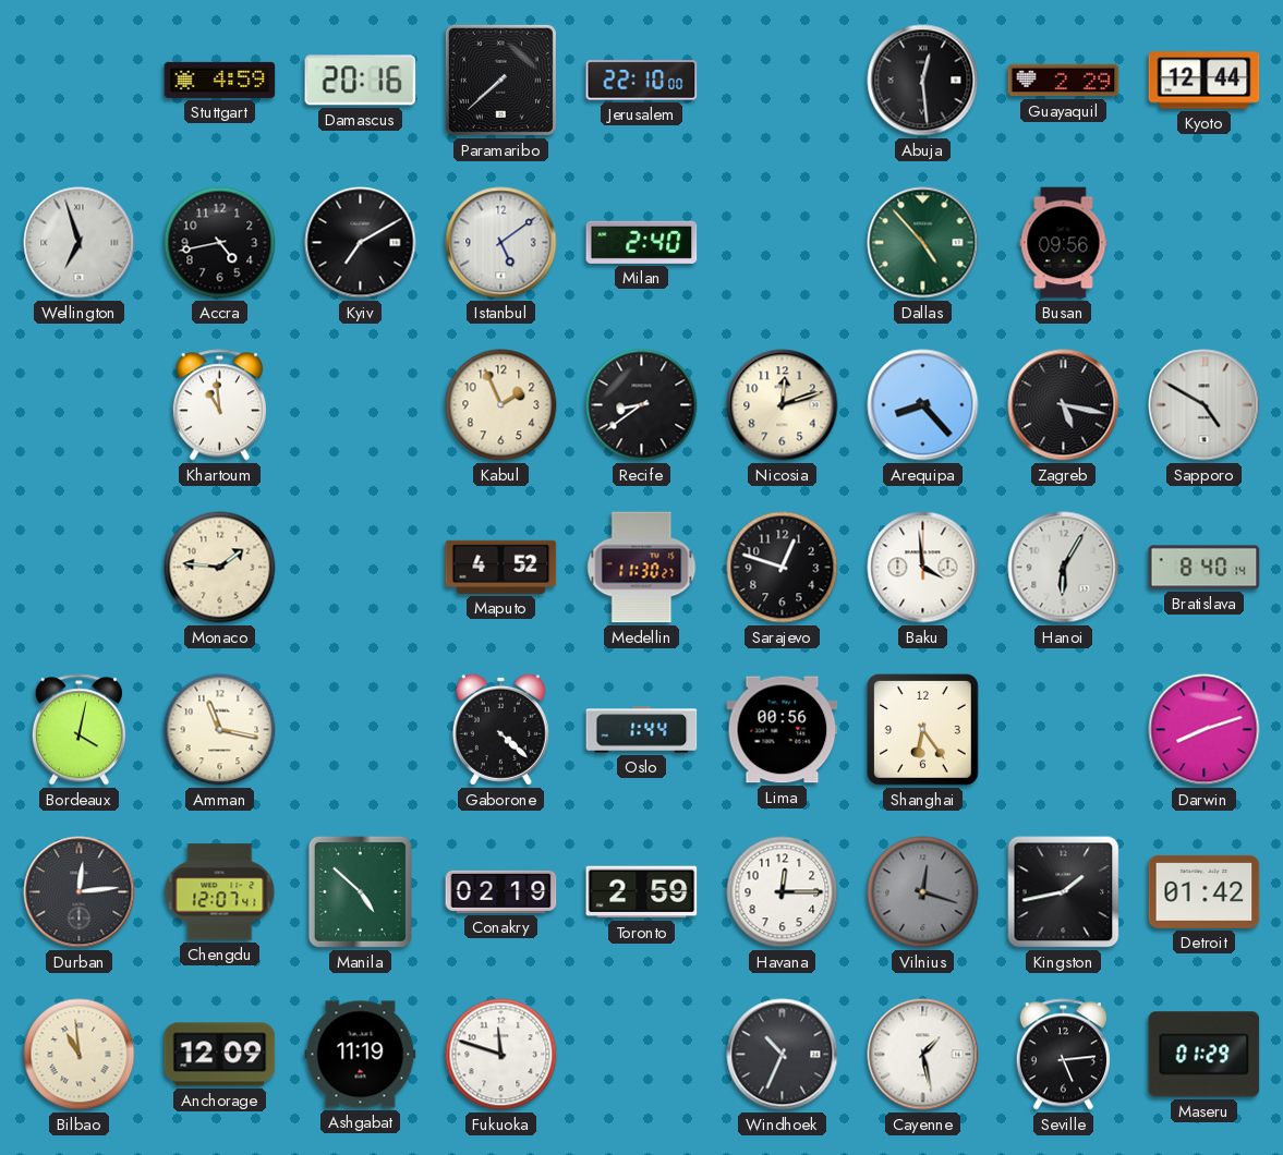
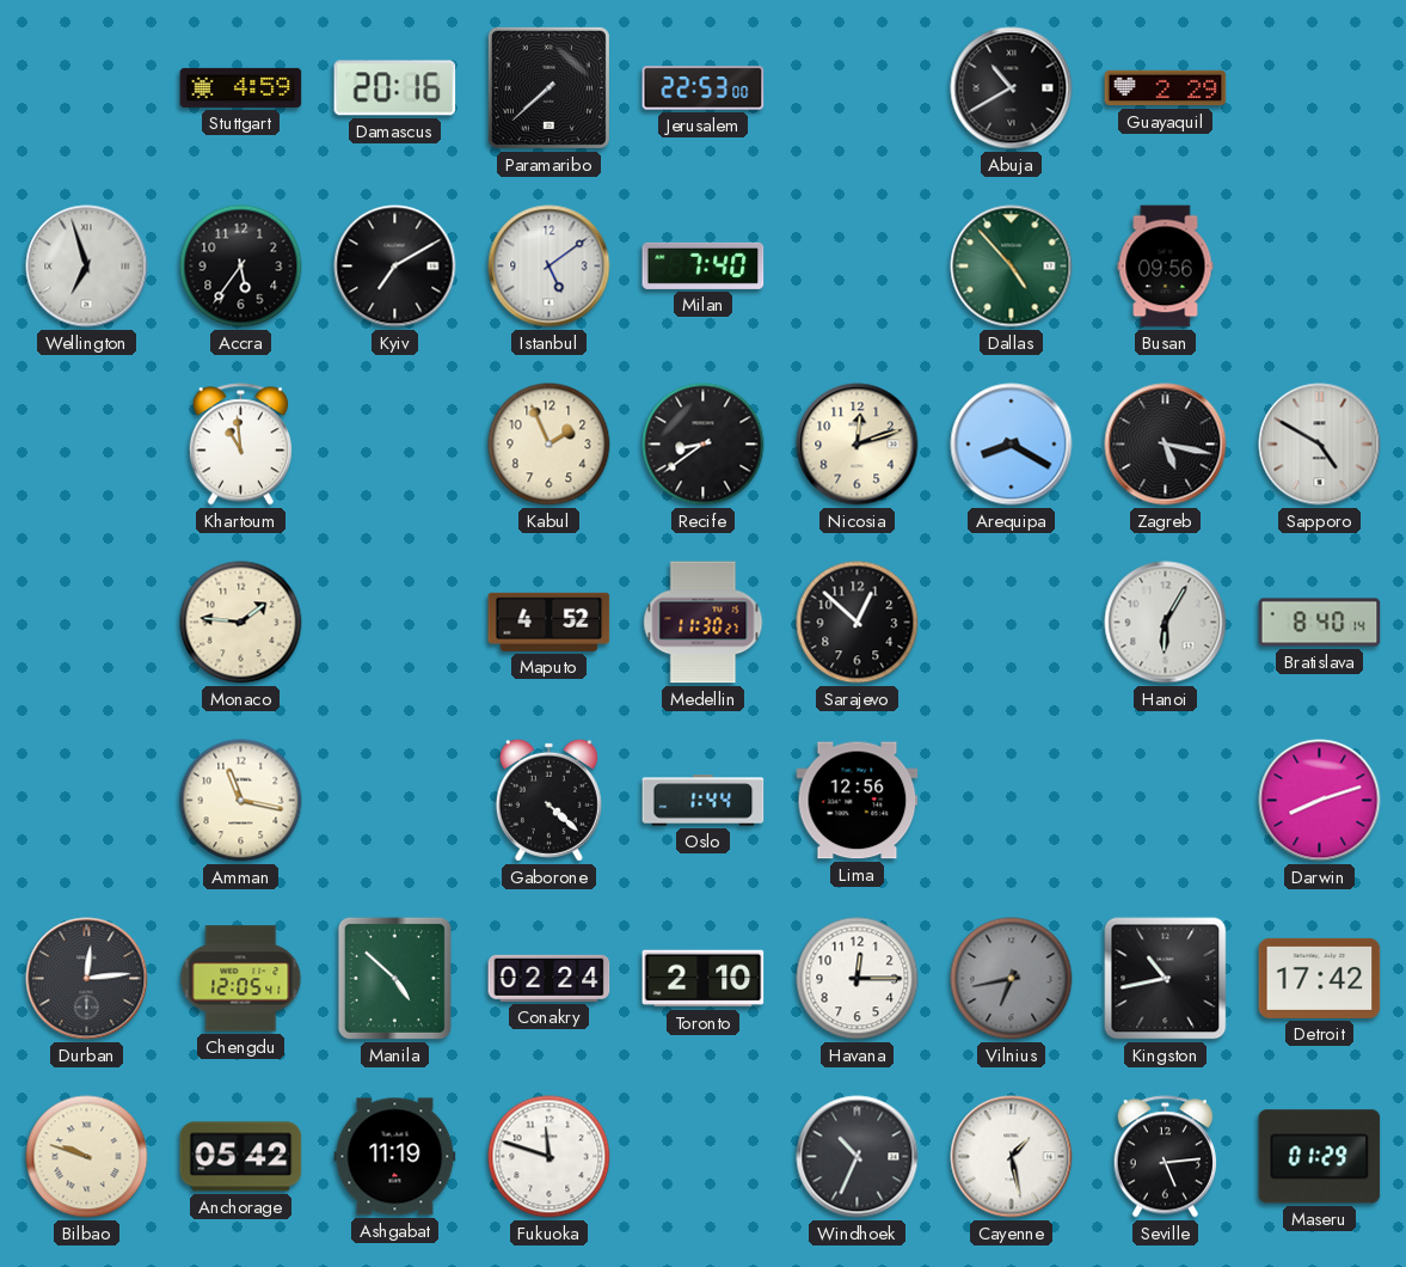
Jerusalem: 22:10 -> 22:53
Abuja: 12:29 -> 10:40
Kyoto: 12:44 -> none
Accra: 4:43 -> 5:36
Milan: 2:40 -> 7:40
Arequipa: 8:23 -> 8:20
Sarajevo: 12:48 -> 12:52
Baku: 3:59 -> none
Bordeaux: 4:02 -> none
Lima: 00:56 -> 12:56
Shanghai: 6:24 -> none
Chengdu: 12:07 -> 12:05
Conakry: 02:19 -> 02:24
Toronto: 2:59 -> 2:10
Vilnius: 12:18 -> 6:43
Kingston: 1:43 -> 10:43
Detroit: 01:42 -> 17:42
Bilbao: 10:59 -> 9:48
Anchorage: 12:09 -> 05:42
